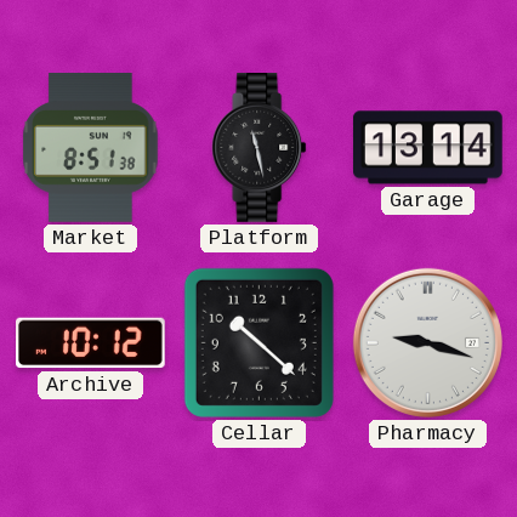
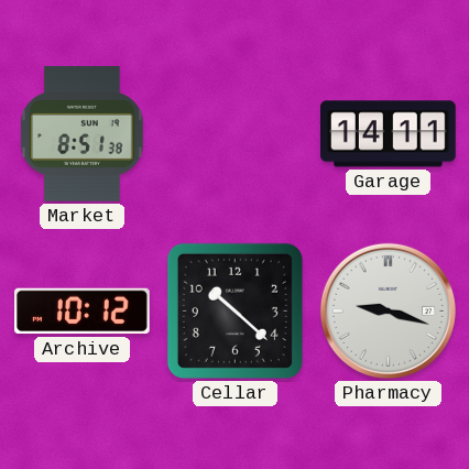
Platform: 11:28 -> none
Garage: 13:14 -> 14:11
